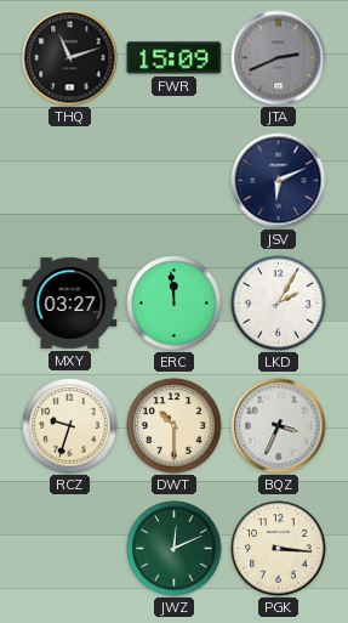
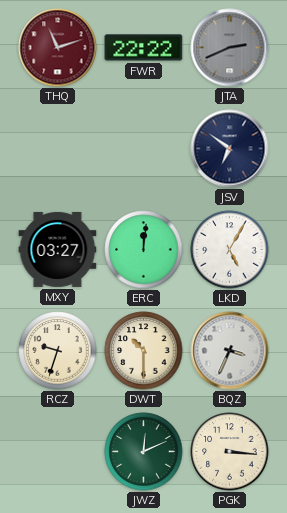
THQ dial: black -> burgundy
FWR: 15:09 -> 22:22
JSV: 6:11 -> 6:51
ERC: 11:59 -> 12:01
LKD: 2:05 -> 5:05
